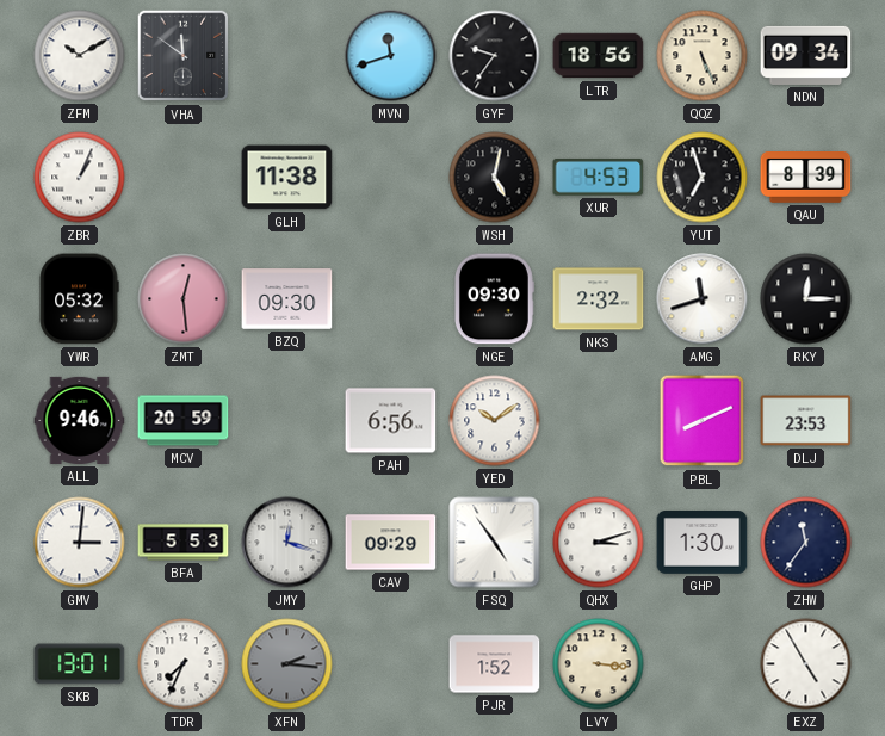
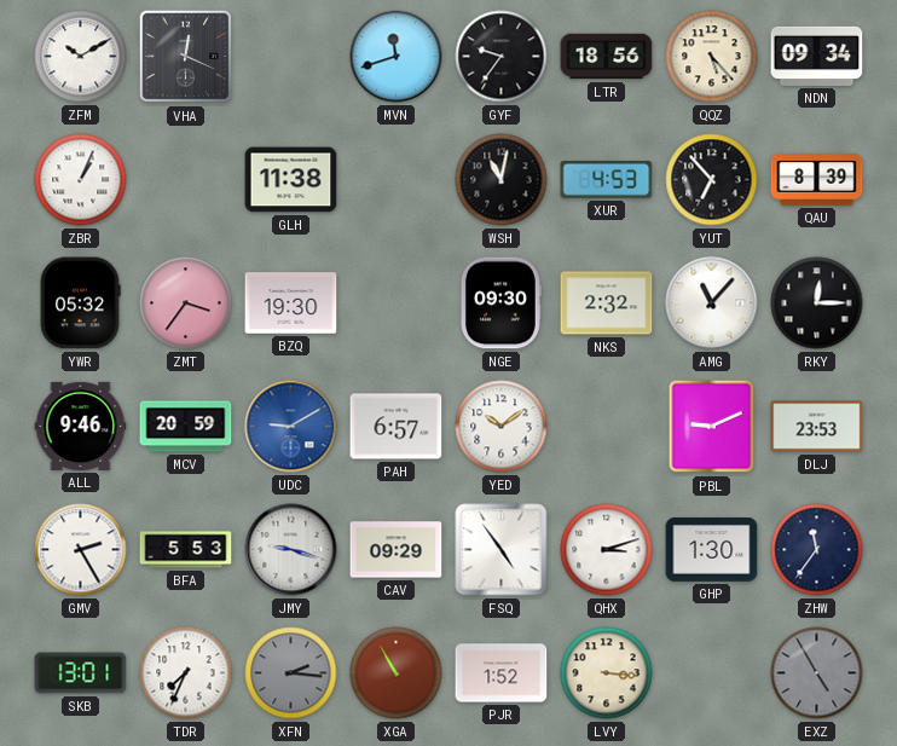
VHA: 11:51 -> 12:19
QQZ: 5:26 -> 5:23
WSH: 5:02 -> 11:02
YUT: 6:57 -> 6:53
ZMT: 12:29 -> 3:36
BZQ: 09:30 -> 19:30
AMG: 11:42 -> 11:07
UDC: none -> 9:10
PAH: 6:56 -> 6:57
PBL: 8:11 -> 9:11
GMV: 3:01 -> 2:25
JMY: 12:18 -> 9:18
XGA: none -> 10:55
EXZ dial: white -> grey
